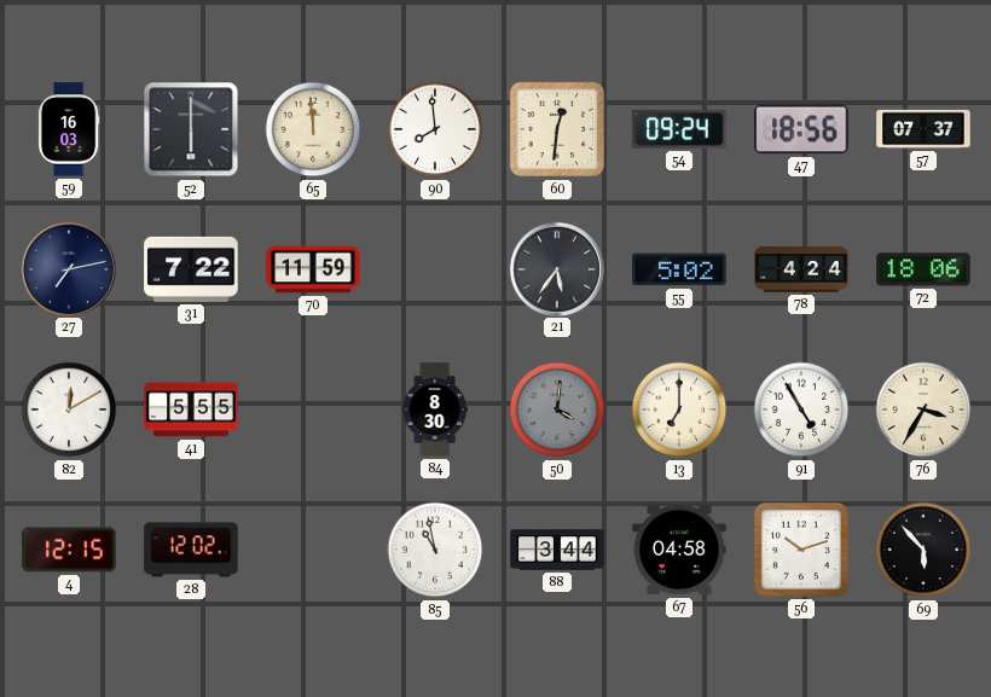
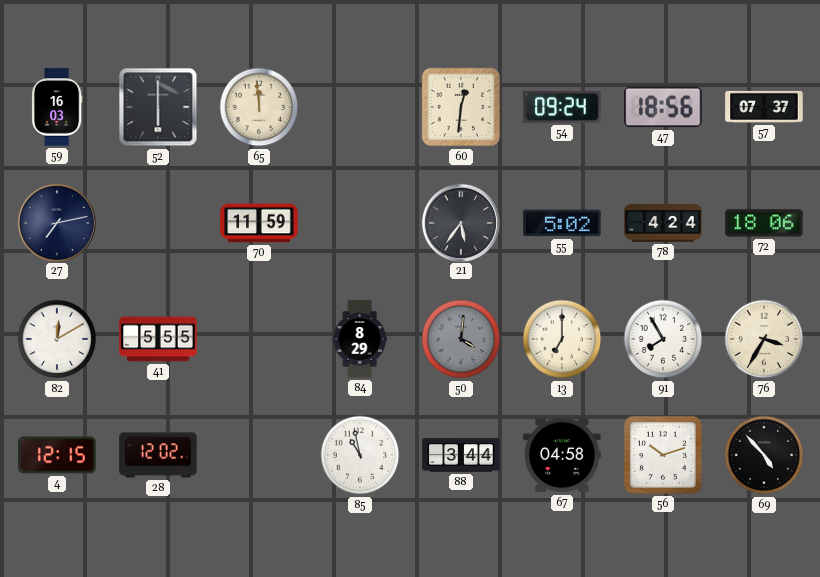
90: 7:59 -> none
31: 7:22 -> none
84: 8:30 -> 8:29
91: 4:55 -> 7:55
69: 5:53 -> 4:53
